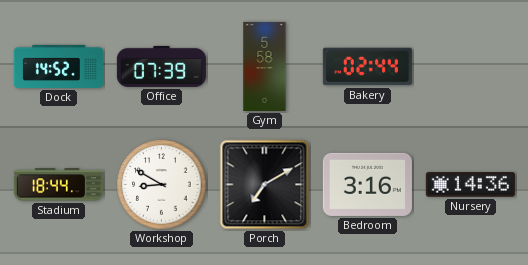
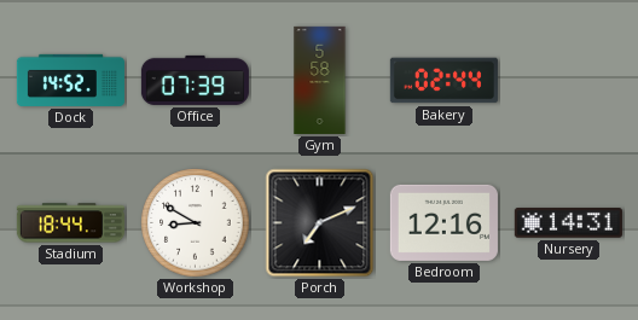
Porch: 7:10 -> 7:11
Bedroom: 3:16 -> 12:16
Nursery: 14:36 -> 14:31
